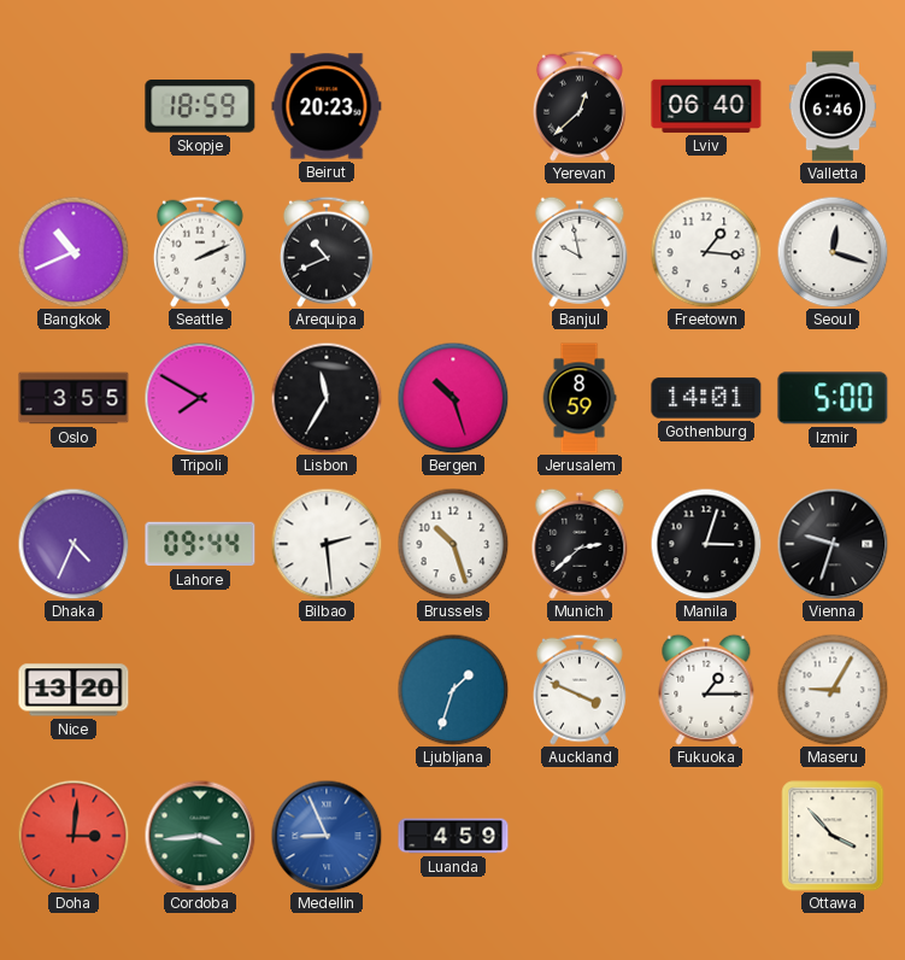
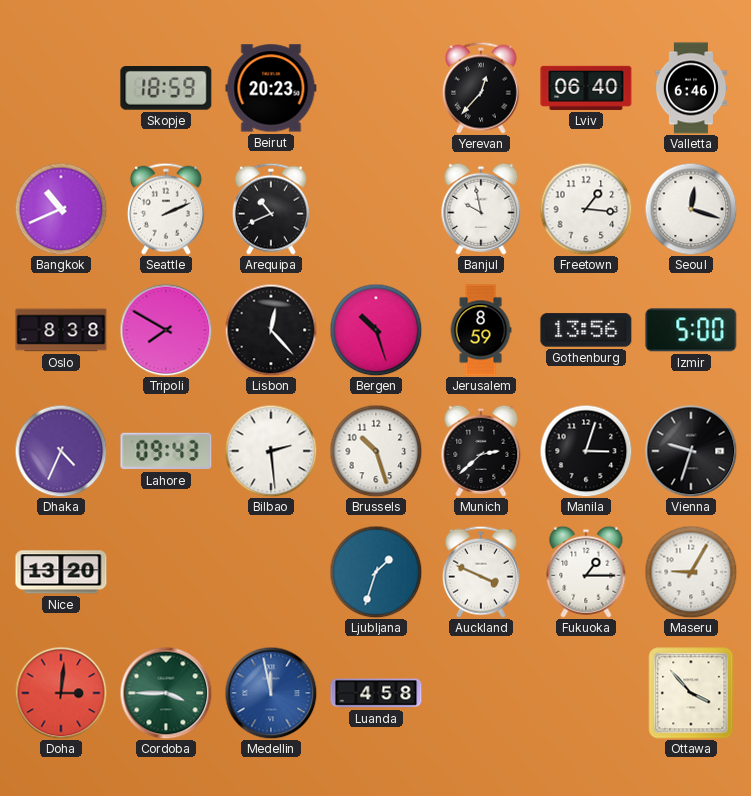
Yerevan: 12:38 -> 12:37
Oslo: 3:55 -> 8:38
Lisbon: 11:35 -> 12:23
Gothenburg: 14:01 -> 13:56
Lahore: 09:44 -> 09:43
Cordoba: 3:44 -> 3:45
Medellin: 8:56 -> 11:58
Luanda: 4:59 -> 4:58
